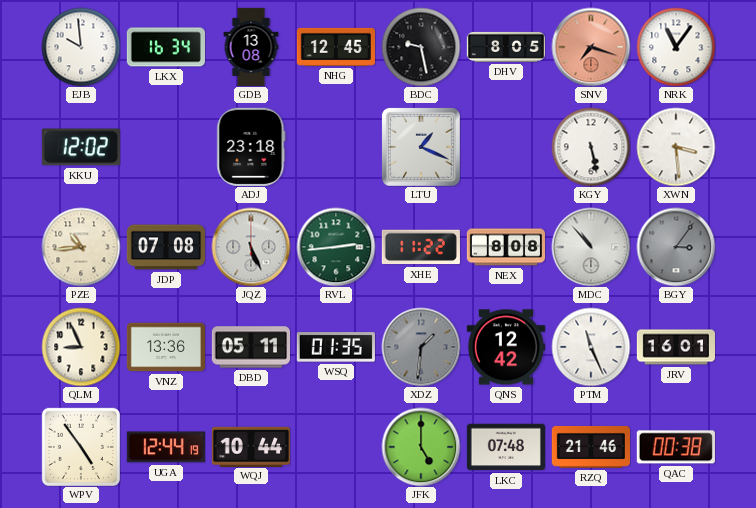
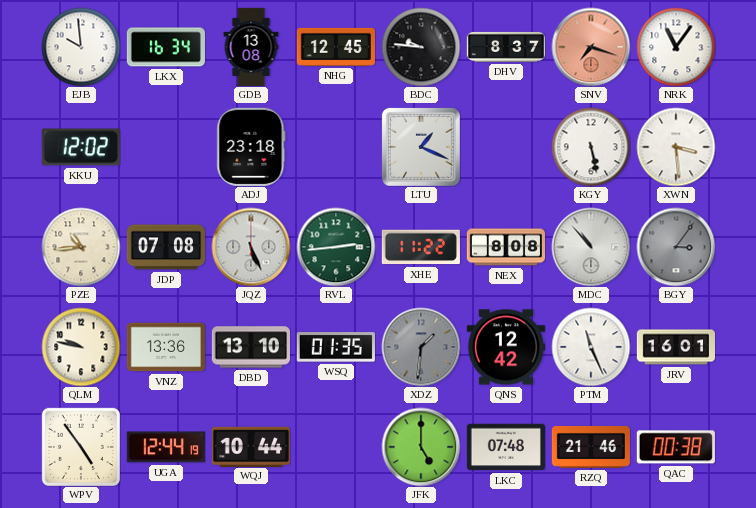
BDC: 9:28 -> 9:46
DHV: 8:05 -> 8:37
QLM: 8:56 -> 9:47
DBD: 05:11 -> 13:10
